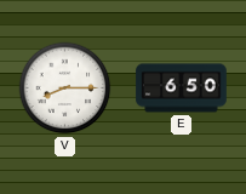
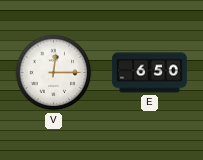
V: 8:15 -> 12:15
